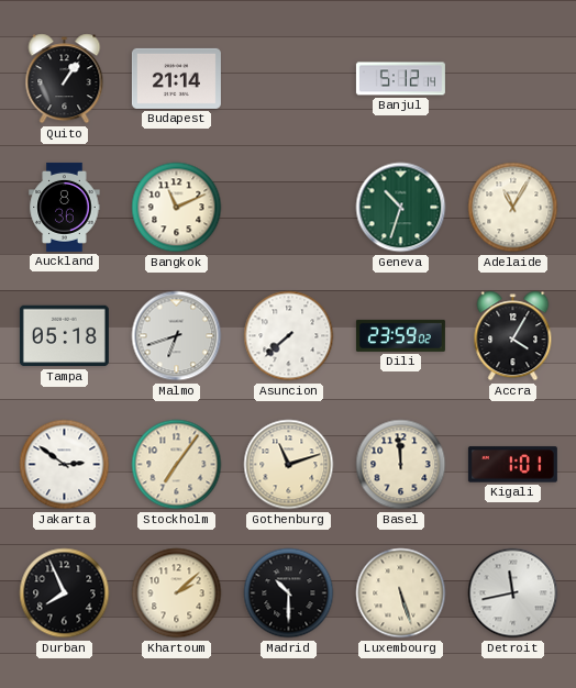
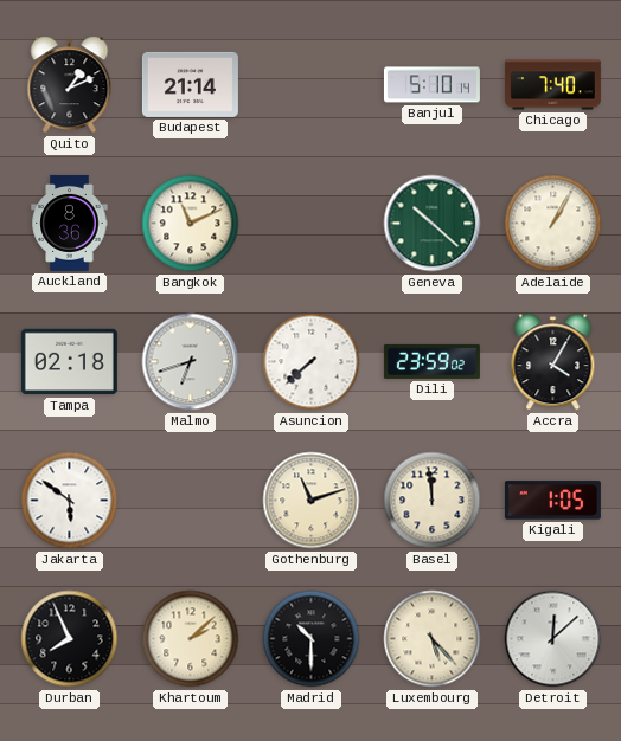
Quito: 1:06 -> 1:11
Banjul: 5:12 -> 5:10
Chicago: none -> 7:40
Geneva: 10:33 -> 10:22
Adelaide: 11:05 -> 1:05
Tampa: 05:18 -> 02:18
Jakarta: 2:51 -> 5:51
Stockholm: 7:06 -> none
Kigali: 1:01 -> 1:05
Luxembourg: 5:27 -> 5:23
Detroit: 11:43 -> 12:08
